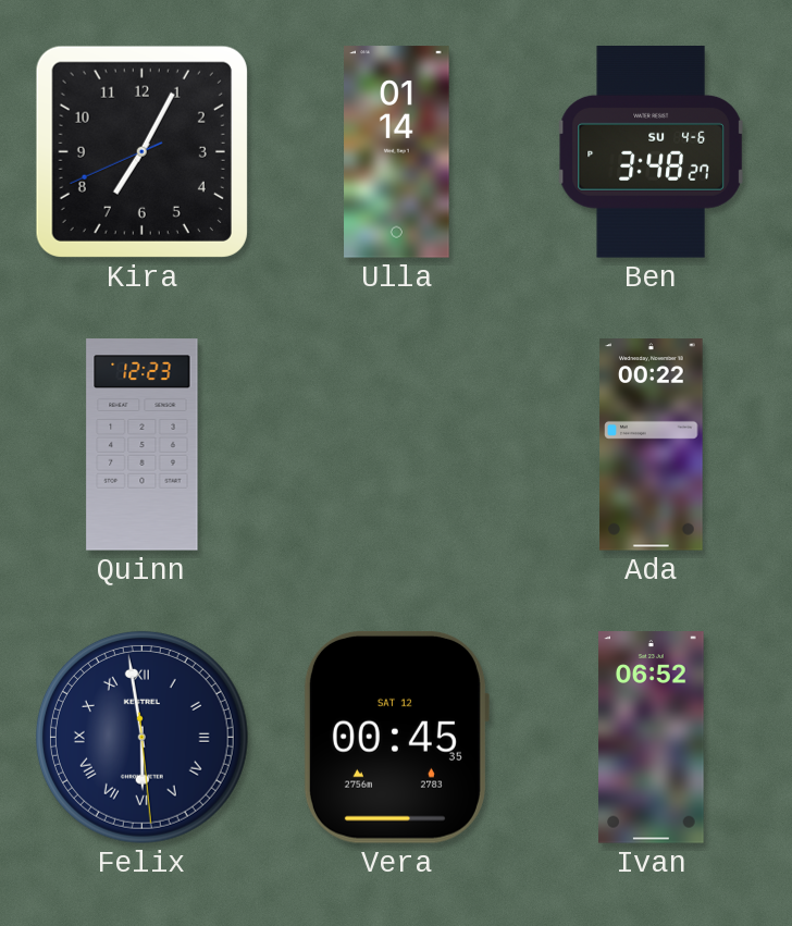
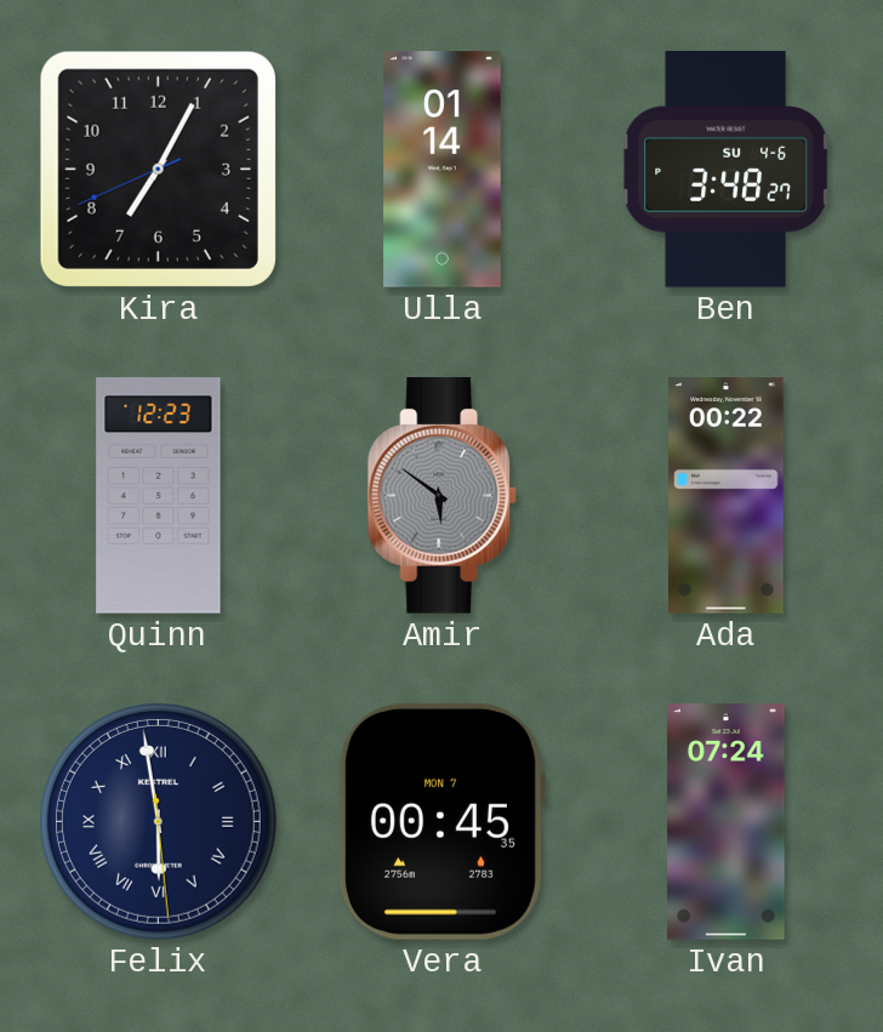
Amir: none -> 5:51
Vera date: SAT 12 -> MON 7
Ivan: 06:52 -> 07:24
